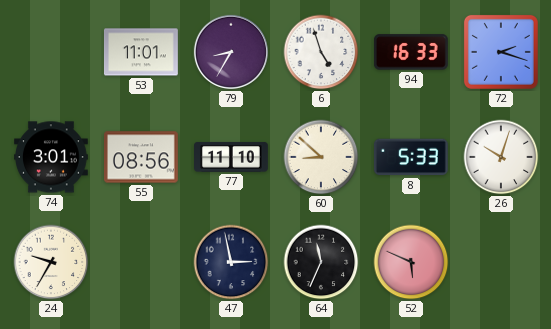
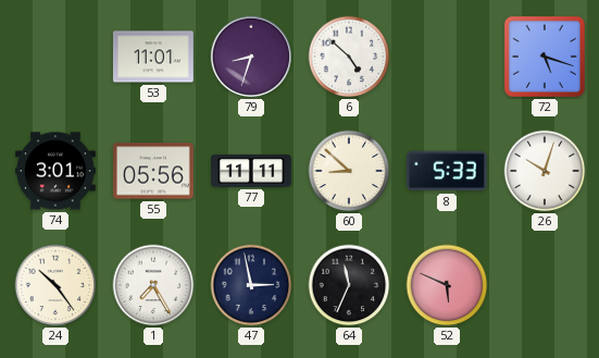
79: 8:35 -> 8:33
6: 4:57 -> 4:52
94: 16:33 -> none
72: 2:18 -> 5:18
55: 08:56 -> 05:56
77: 11:10 -> 11:11
24: 9:35 -> 10:24
1: none -> 7:25
